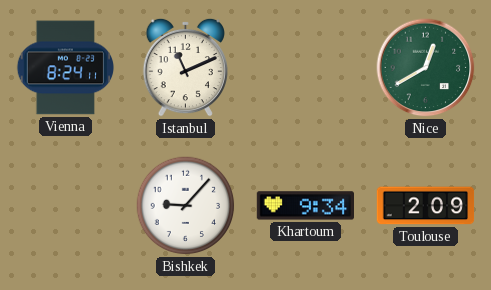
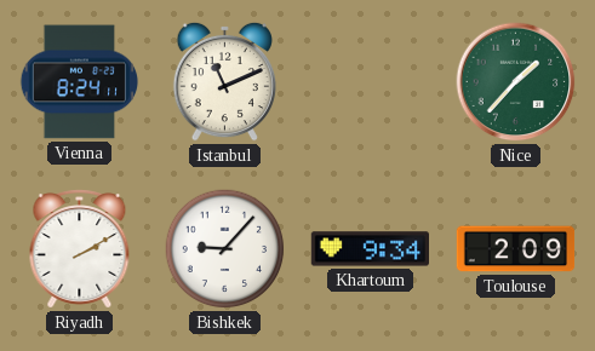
Nice: 12:40 -> 1:37
Riyadh: none -> 2:10
